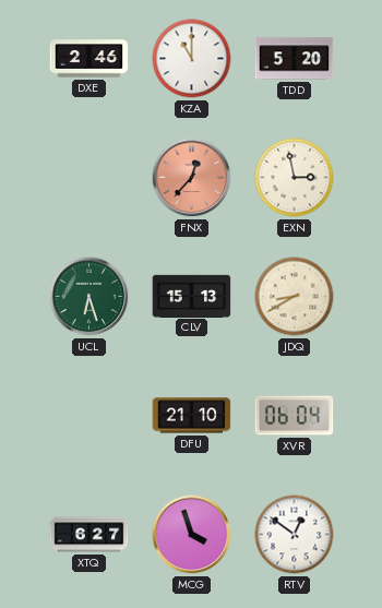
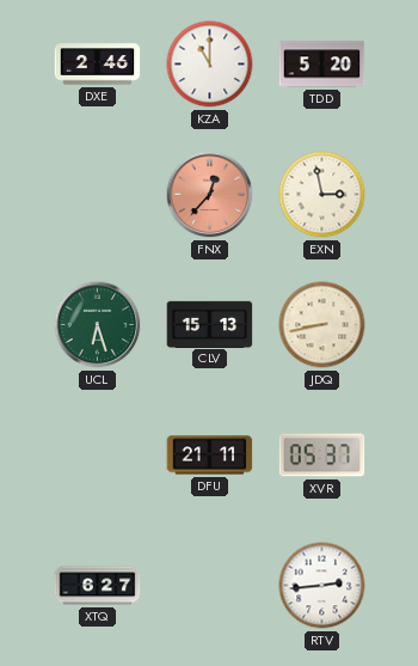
JDQ: 8:40 -> 8:43
DFU: 21:10 -> 21:11
XVR: 06:04 -> 05:37
MCG: 3:57 -> none
RTV: 12:51 -> 2:44
